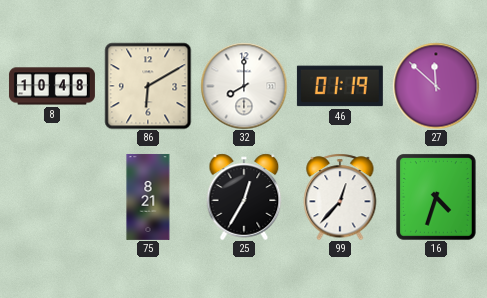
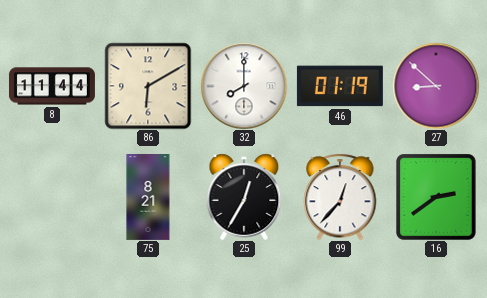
8: 10:48 -> 11:44
27: 11:52 -> 8:52
16: 4:33 -> 2:39
